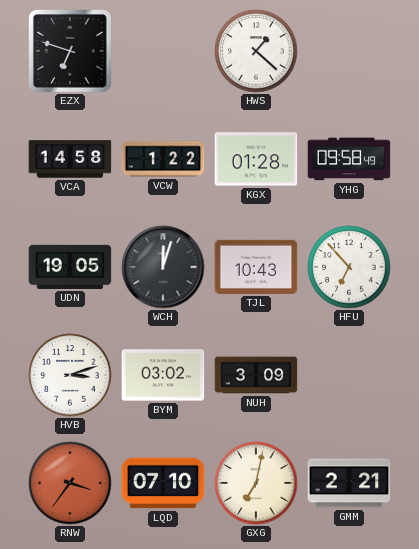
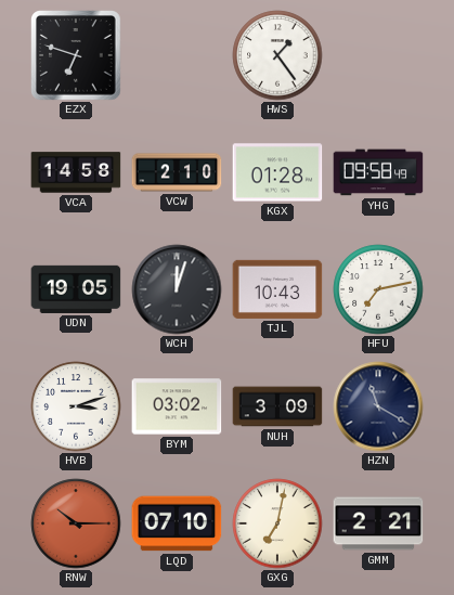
HWS: 1:22 -> 1:24
VCW: 1:22 -> 2:10
HFU: 6:53 -> 7:13
HZN: none -> 11:20
RNW: 3:36 -> 10:15
